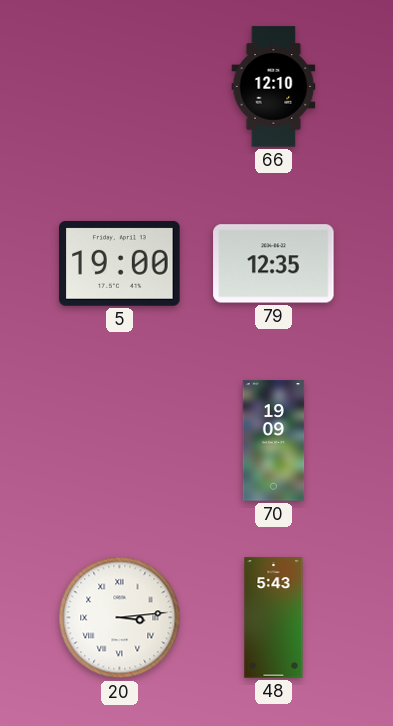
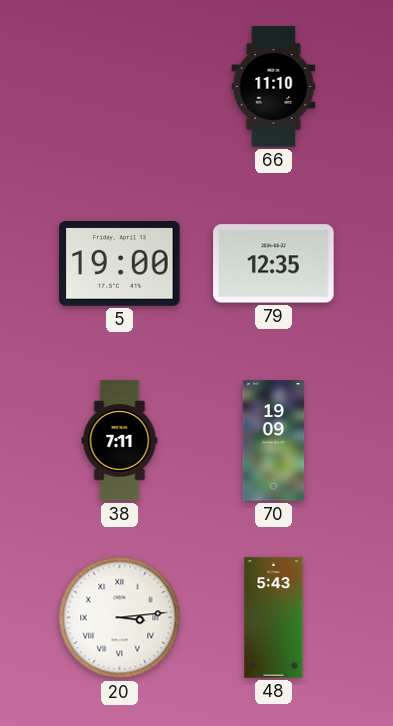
66: 12:10 -> 11:10
38: none -> 7:11
